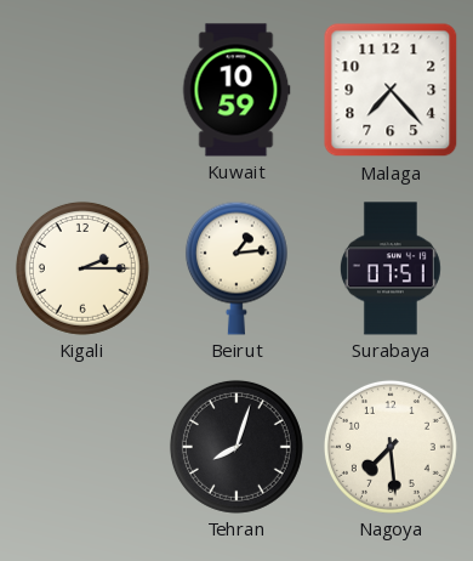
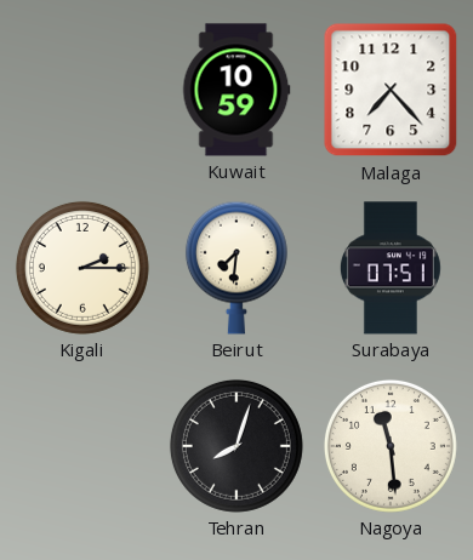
Beirut: 1:14 -> 7:31
Nagoya: 7:29 -> 11:29
